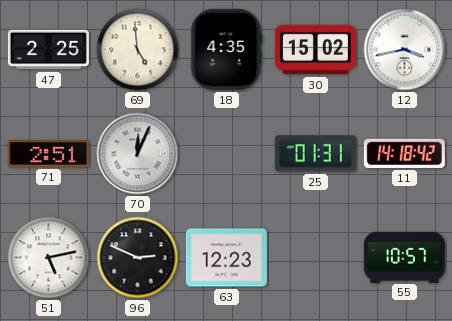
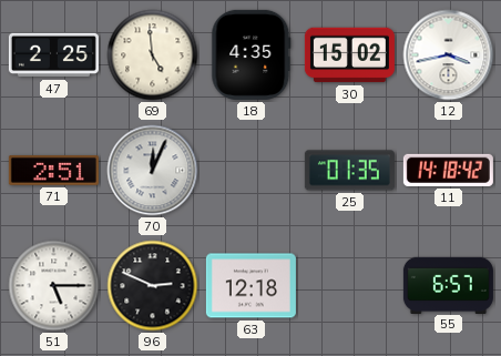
25: 01:31 -> 01:35
51: 5:13 -> 5:15
63: 12:23 -> 12:18
55: 10:57 -> 6:57
